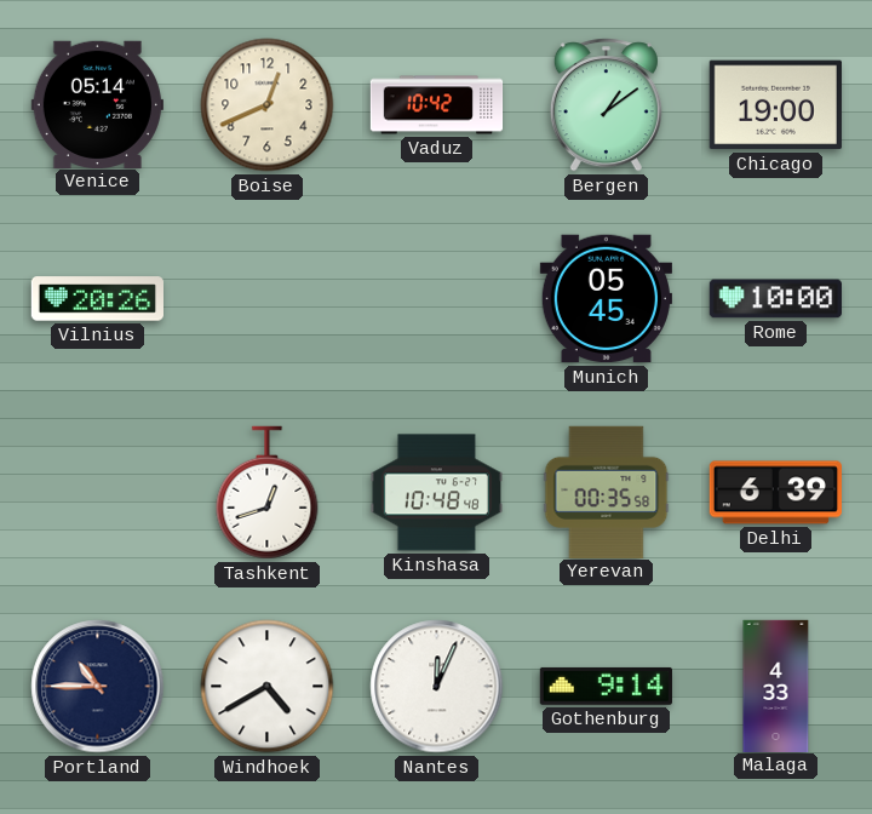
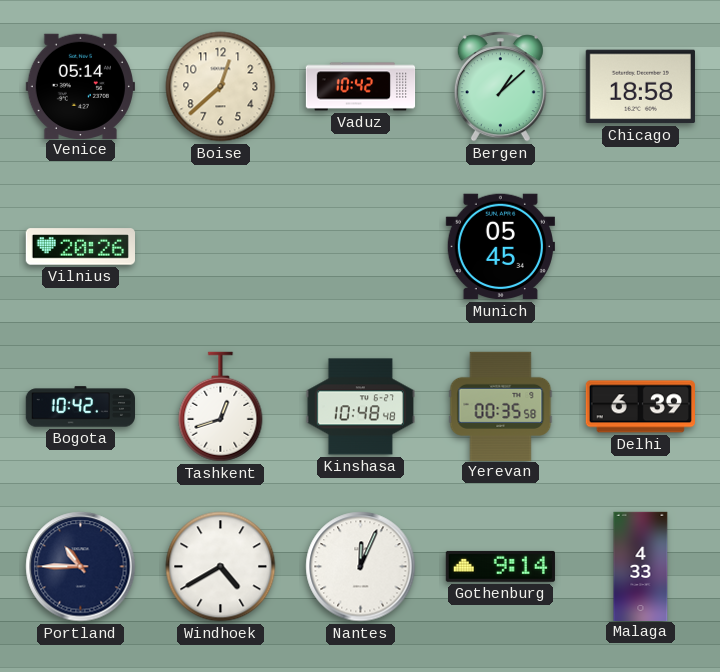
Boise: 12:41 -> 12:38
Bergen: 1:09 -> 1:08
Chicago: 19:00 -> 18:58
Rome: 10:00 -> none
Bogota: none -> 10:42
